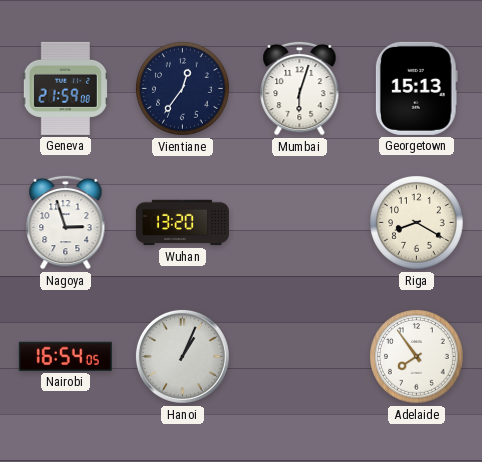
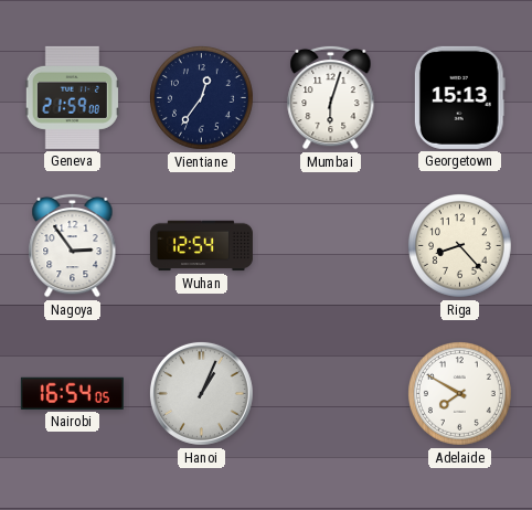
Nagoya: 2:57 -> 2:54
Wuhan: 13:20 -> 12:54
Riga: 8:20 -> 8:23
Adelaide: 7:54 -> 7:50
